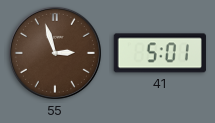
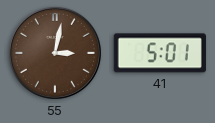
55: 2:57 -> 3:02
